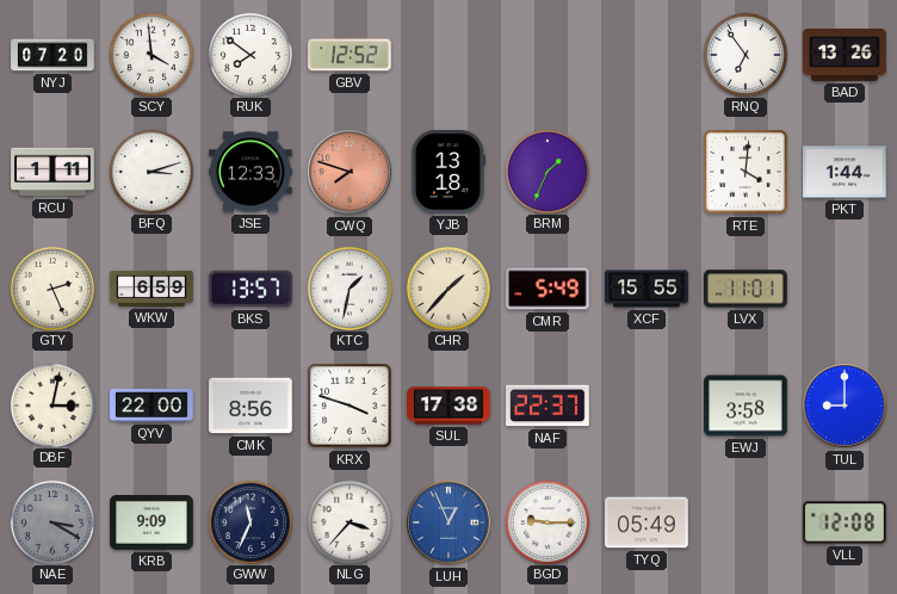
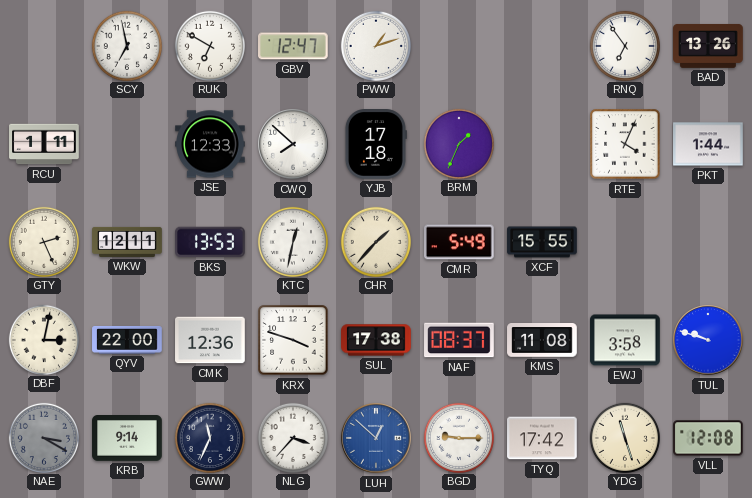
NYJ: 07:20 -> none
SCY: 3:59 -> 6:58
RUK: 7:51 -> 6:50
GBV: 12:52 -> 12:47
PWW: none -> 1:12
BFQ: 3:12 -> none
CWQ: 7:48 -> 7:52
CWQ dial: salmon -> white
YJB: 13:18 -> 17:18
RTE: 4:01 -> 4:04
WKW: 6:59 -> 12:11
BKS: 13:57 -> 13:53
KTC: 1:32 -> 12:32
LVX: 11:01 -> none
CMK: 8:56 -> 12:36
NAF: 22:37 -> 08:37
KMS: none -> 11:08
TUL: 9:00 -> 9:48
KRB: 9:09 -> 9:14
LUH: 12:56 -> 12:52
TYQ: 05:49 -> 17:42
YDG: none -> 11:27
